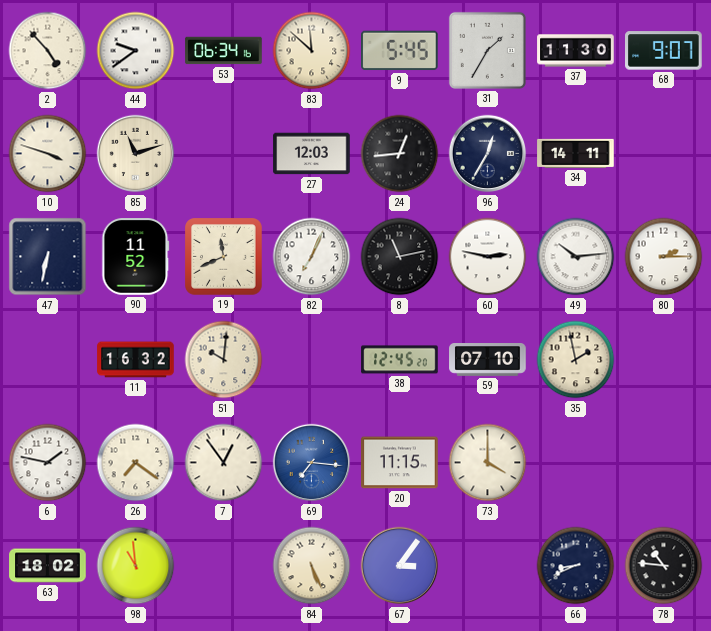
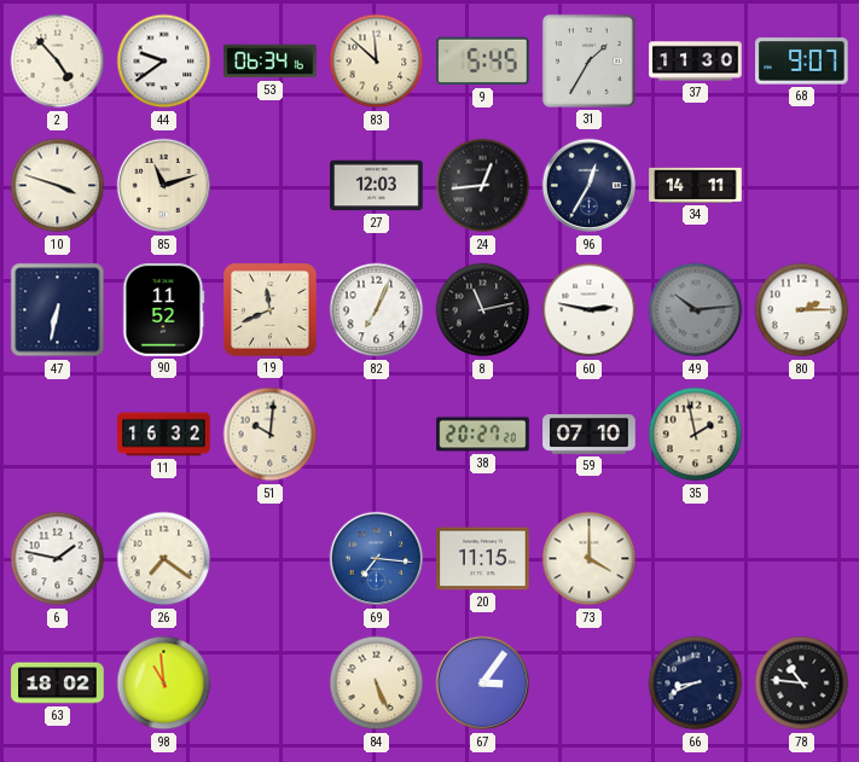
49 dial: white -> grey
38: 12:45 -> 20:27
7: 12:54 -> none
